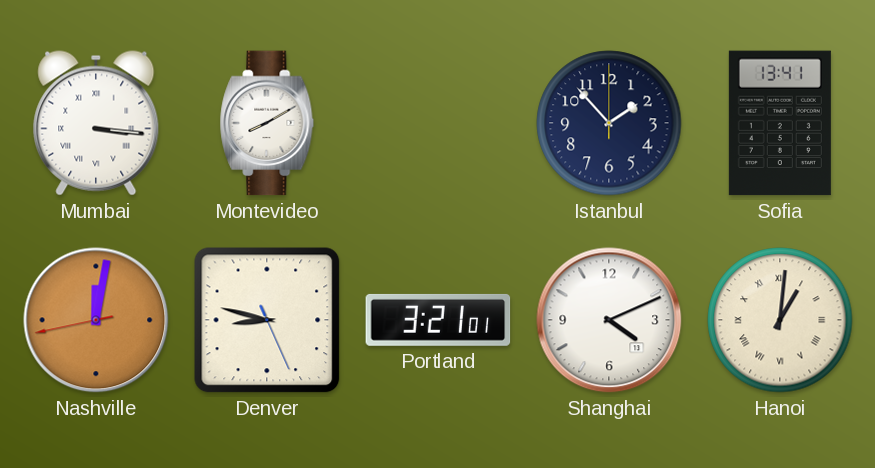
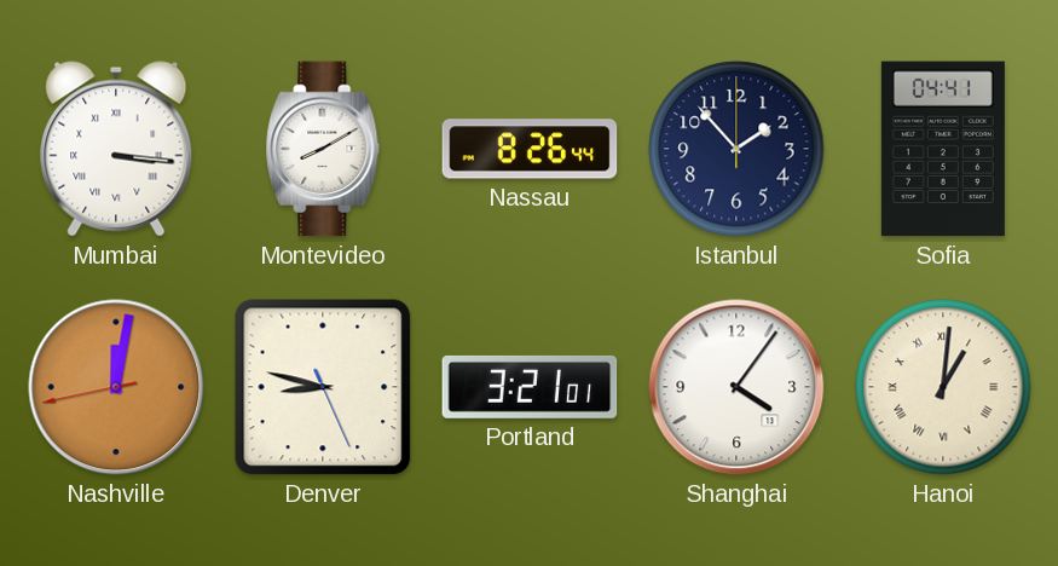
Nassau: none -> 8:26
Sofia: 13:41 -> 04:41
Shanghai: 4:11 -> 4:06
